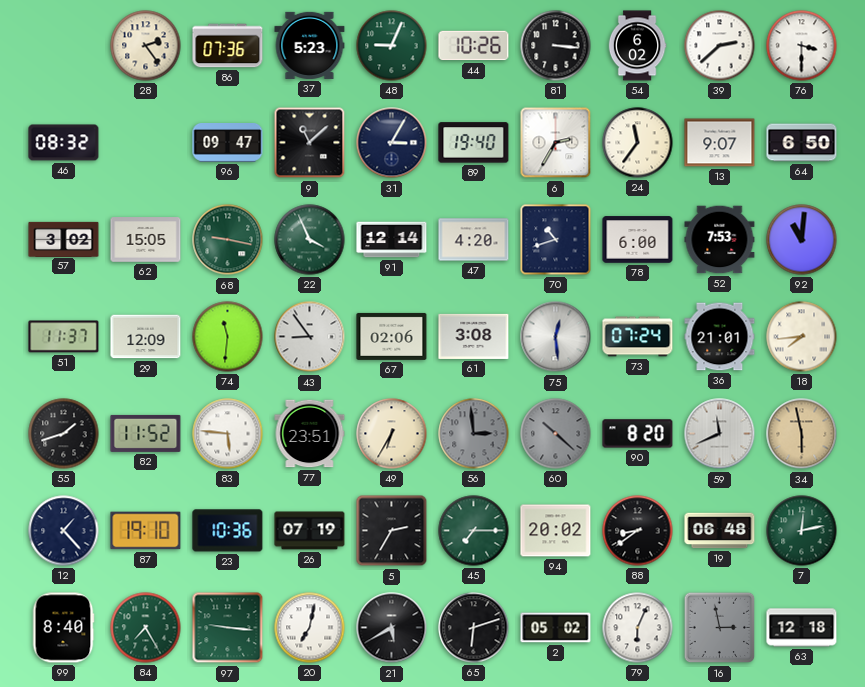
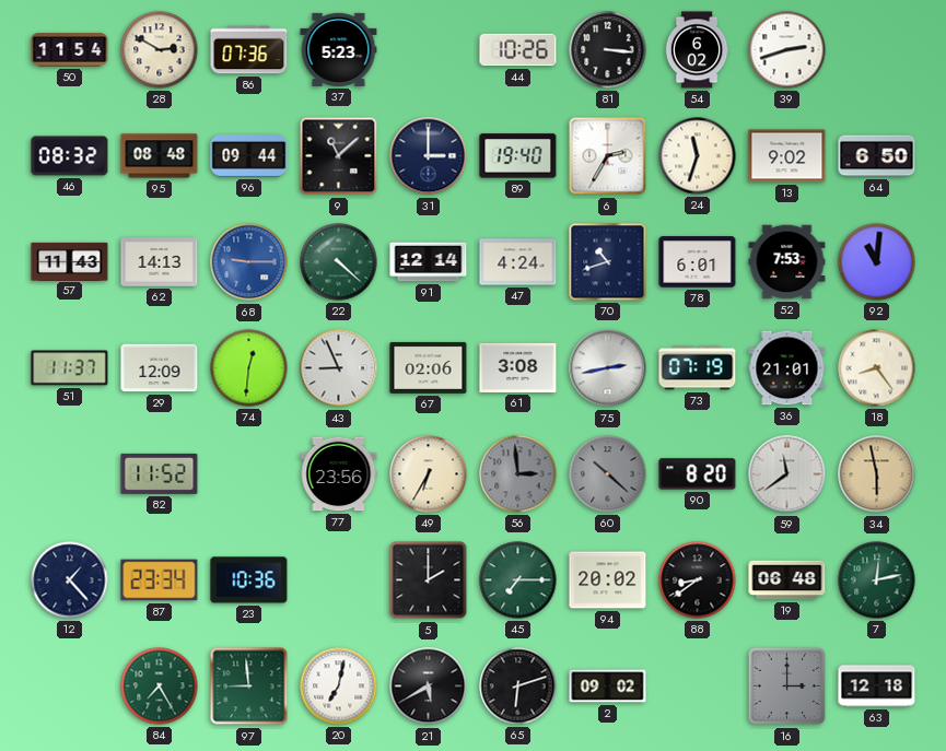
50: none -> 11:54
28: 2:24 -> 2:50
48: 9:04 -> none
39: 2:38 -> 2:42
76: 3:30 -> none
95: none -> 08:48
96: 09:47 -> 09:44
31: 3:05 -> 3:00
24: 11:36 -> 11:33
13: 9:07 -> 9:02
57: 3:02 -> 11:43
62: 15:05 -> 14:13
68: 9:17 -> 9:15
68 dial: green -> blue
22: 3:56 -> 4:22
47: 4:20 -> 4:24
78: 6:00 -> 6:01
74: 11:31 -> 12:31
43: 8:54 -> 8:56
75: 12:29 -> 2:43
73: 07:24 -> 07:19
18: 7:44 -> 8:24
55: 1:42 -> none
83: 5:46 -> none
77: 23:51 -> 23:56
59: 11:41 -> 11:39
87: 19:10 -> 23:34
26: 07:19 -> none
5: 2:35 -> 2:00
99: 8:40 -> none
97: 9:16 -> 8:59
2: 05:02 -> 09:02
79: 6:04 -> none
16: 2:58 -> 3:00
